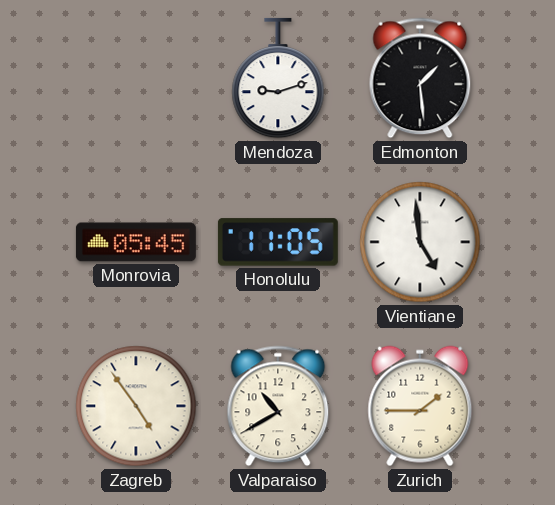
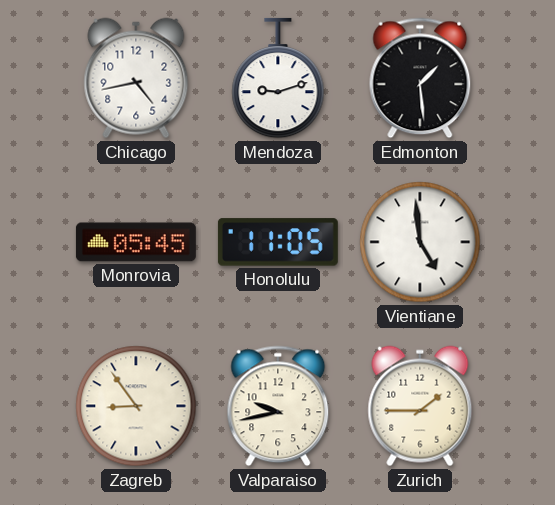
Chicago: none -> 4:43
Zagreb: 4:54 -> 8:54
Valparaiso: 10:40 -> 9:43
